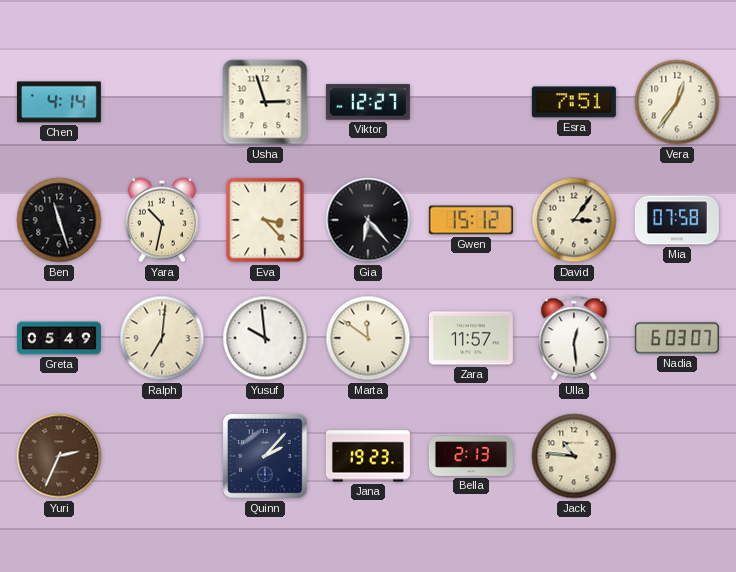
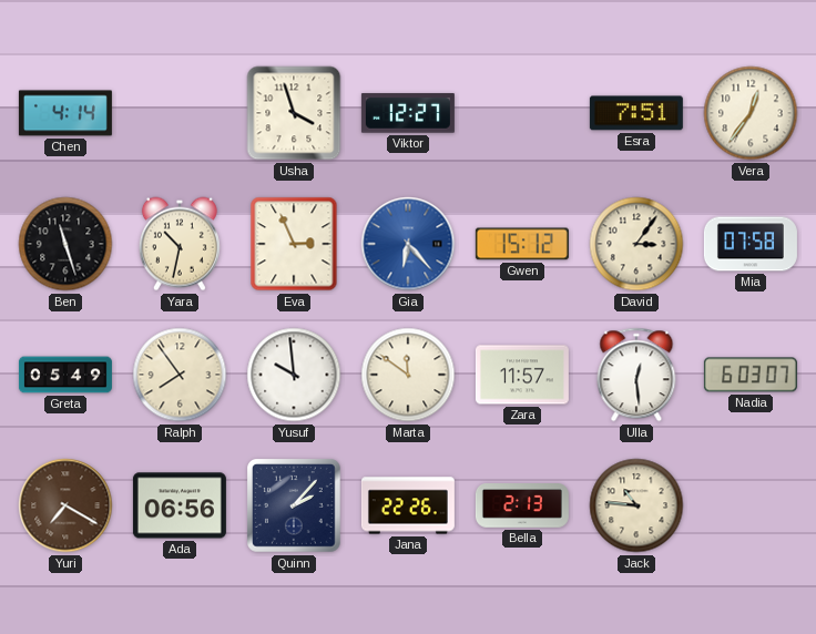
Usha: 2:57 -> 3:57
Eva: 3:23 -> 2:56
Gia dial: black -> blue
Ralph: 7:01 -> 7:54
Yuri: 2:34 -> 7:20
Ada: none -> 06:56
Jana: 19:23 -> 22:26
